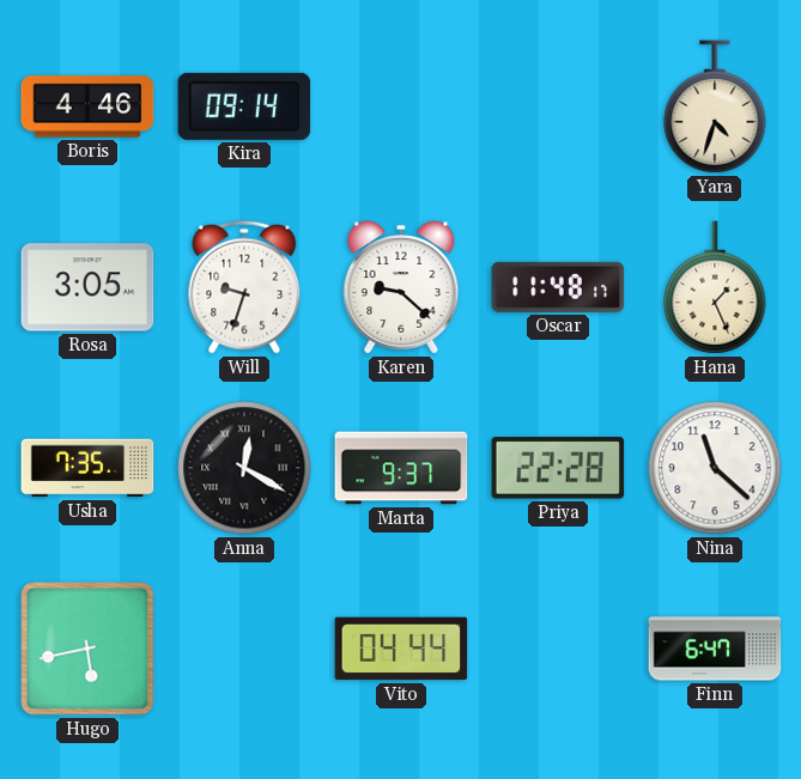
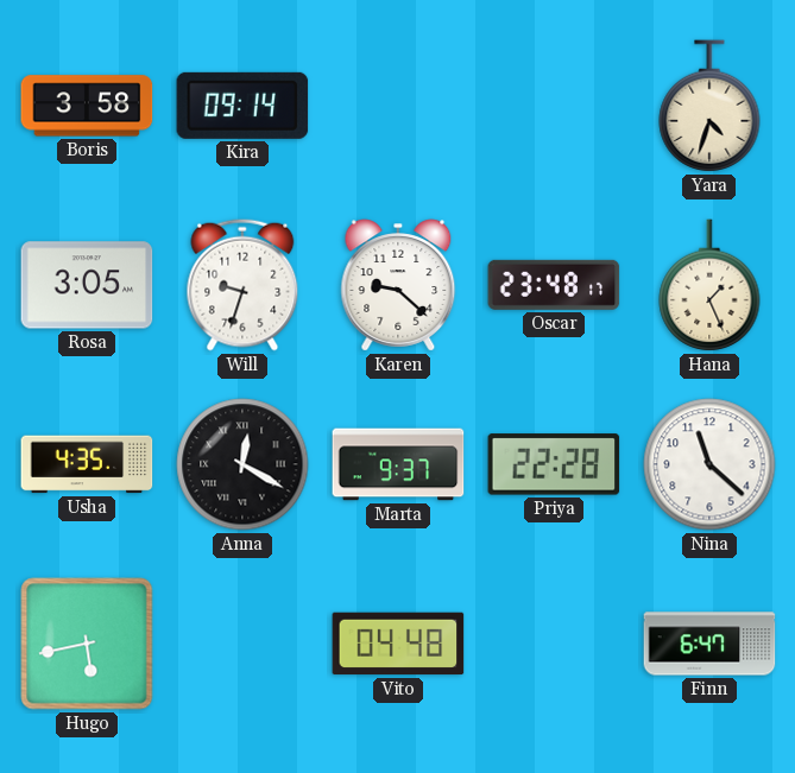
Boris: 4:46 -> 3:58
Oscar: 11:48 -> 23:48
Usha: 7:35 -> 4:35
Vito: 04:44 -> 04:48
